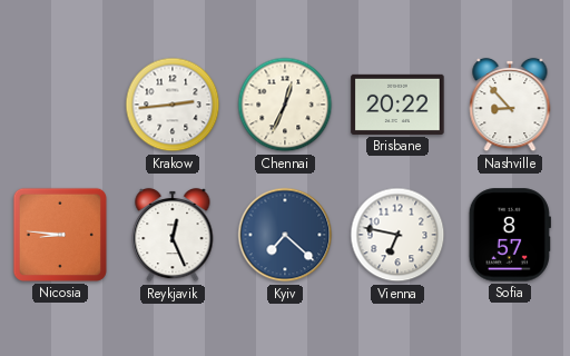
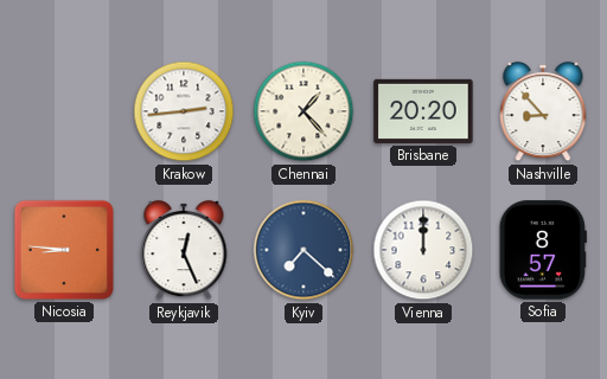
Chennai: 12:34 -> 1:23
Brisbane: 20:22 -> 20:20
Vienna: 6:47 -> 12:00
